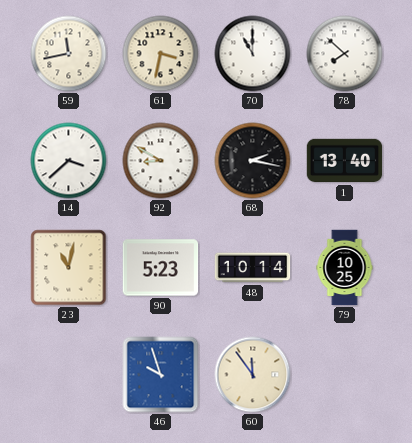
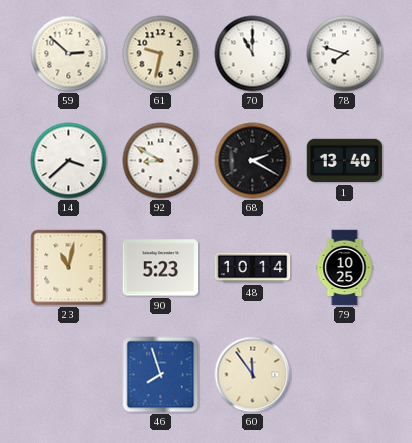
59: 11:43 -> 2:52
61: 3:32 -> 9:32
78: 7:52 -> 7:48
68: 2:17 -> 2:20
46: 9:57 -> 7:57
